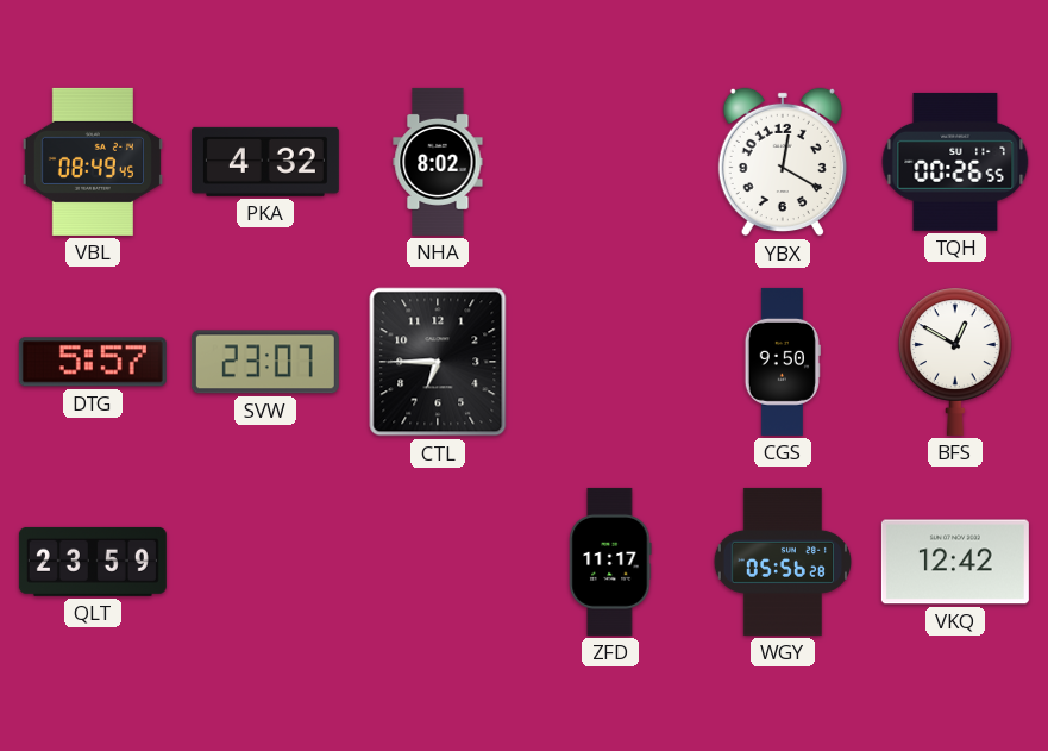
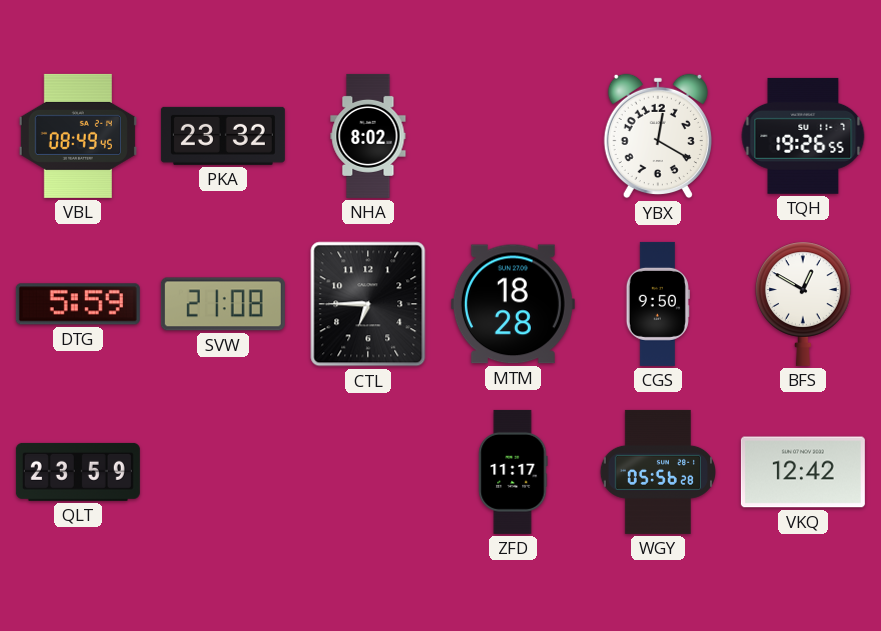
PKA: 4:32 -> 23:32
TQH: 00:26 -> 19:26
DTG: 5:57 -> 5:59
SVW: 23:07 -> 21:08
MTM: none -> 18:28
